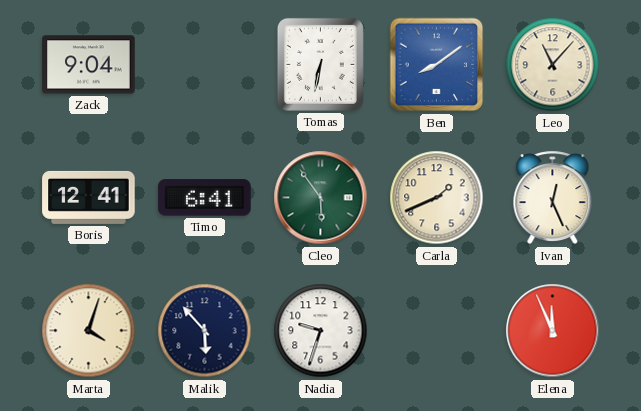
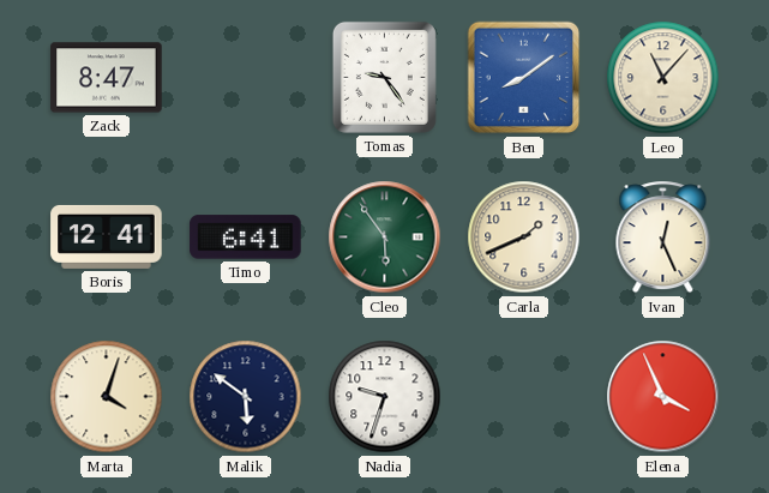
Zack: 9:04 -> 8:47
Tomas: 6:32 -> 9:24
Malik: 5:53 -> 5:51
Elena: 11:56 -> 3:56
